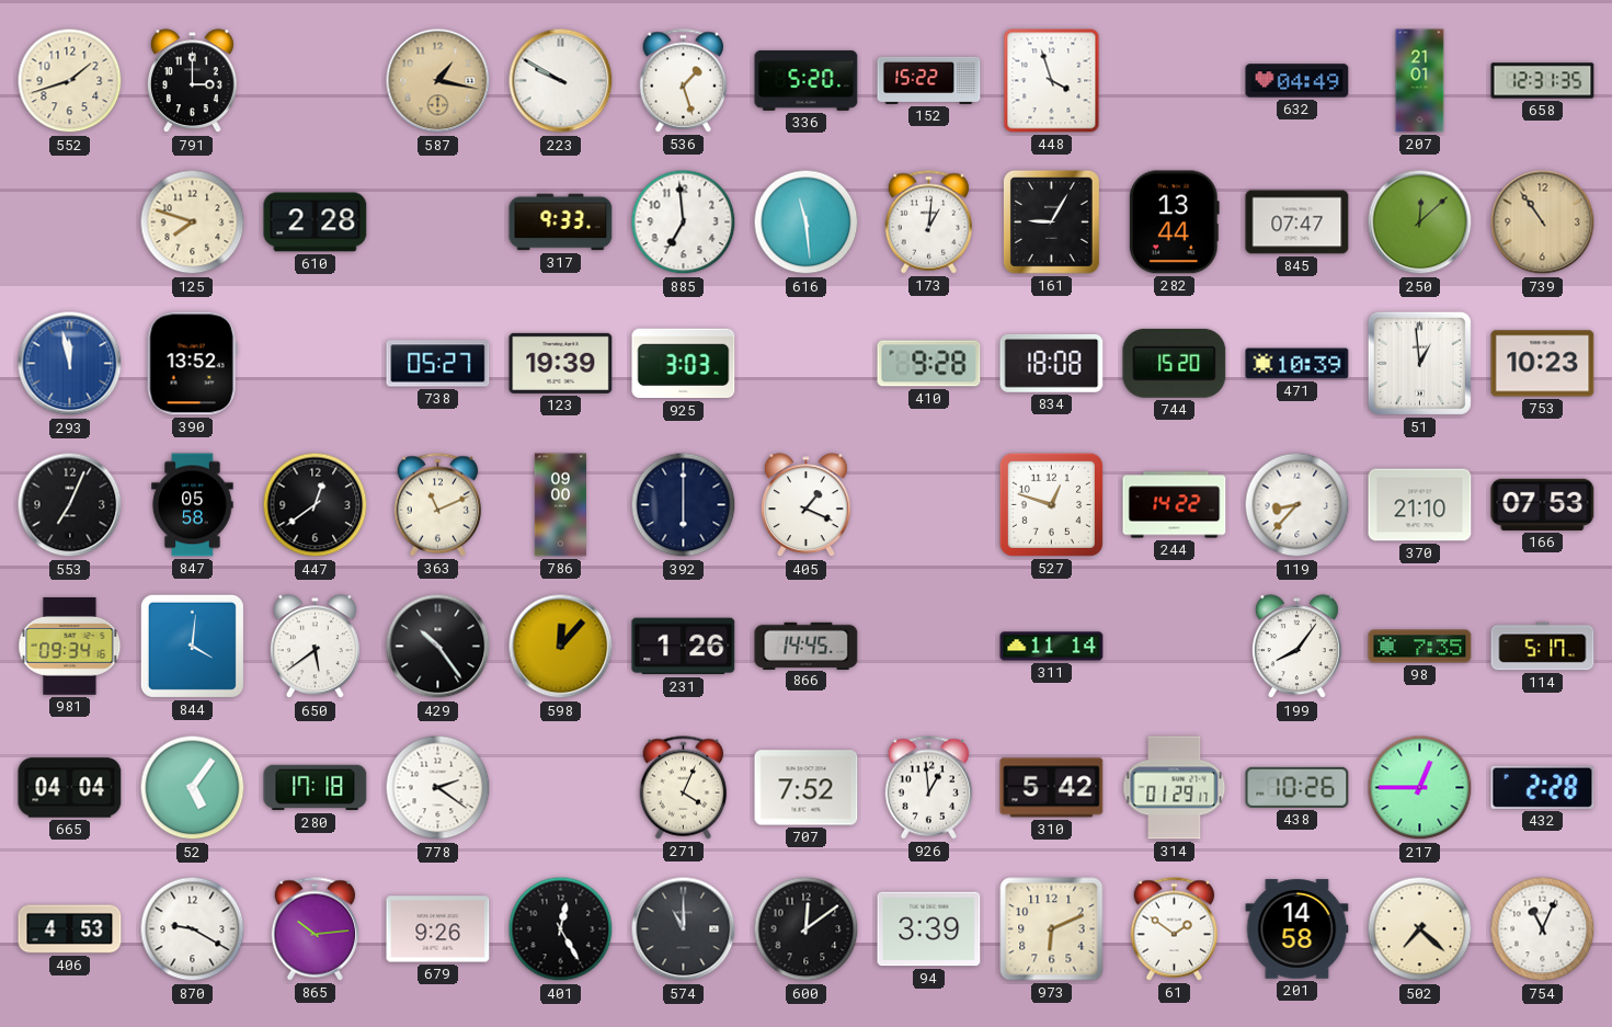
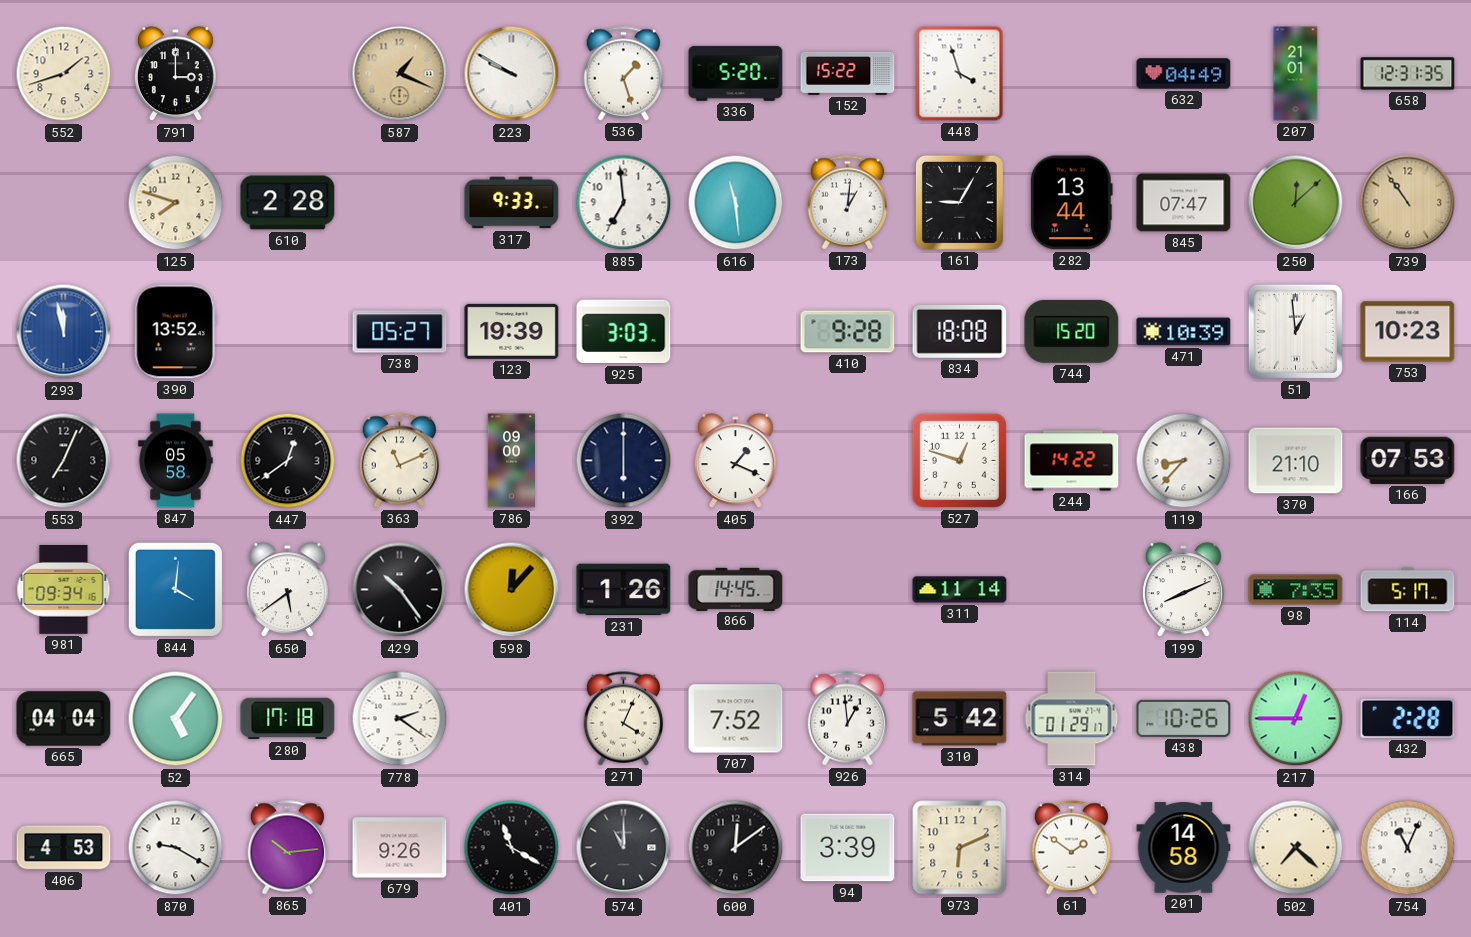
587: 1:17 -> 1:19
199: 8:06 -> 8:11
401: 12:25 -> 11:20
